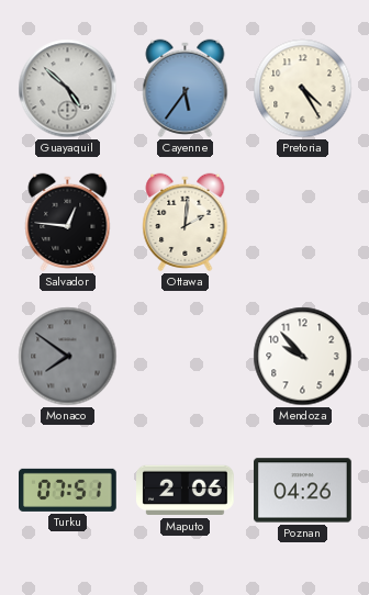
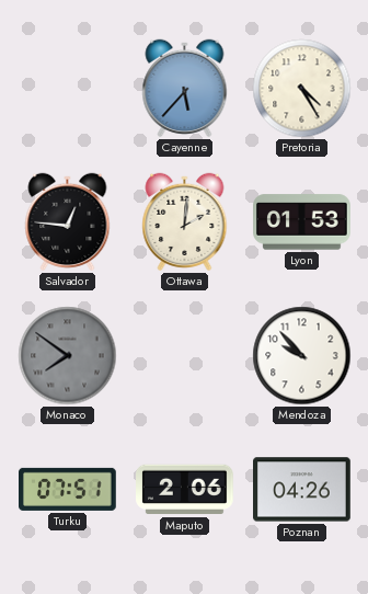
Guayaquil: 4:52 -> none
Cayenne: 5:36 -> 5:37
Lyon: none -> 01:53
